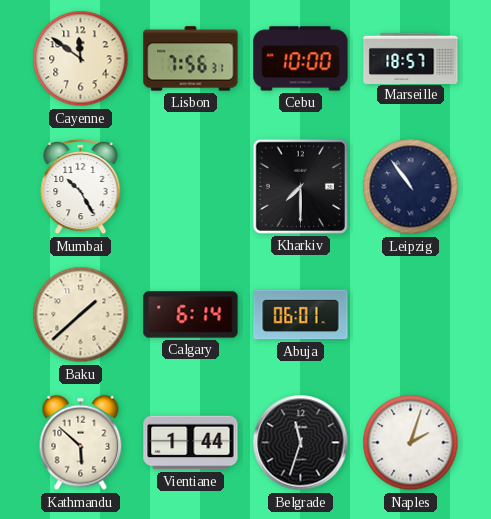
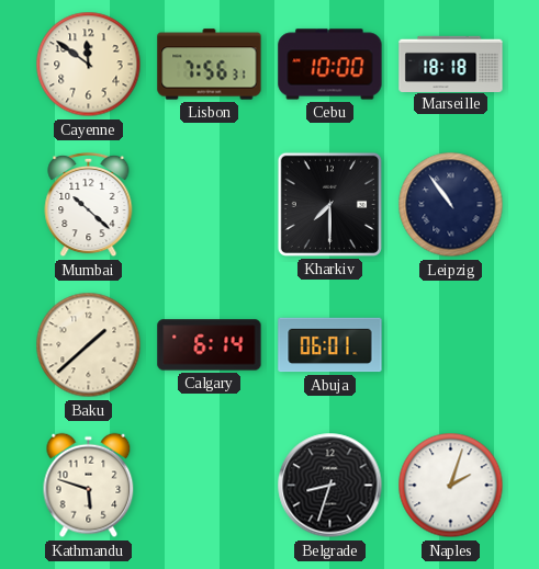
Marseille: 18:57 -> 18:18
Mumbai: 10:25 -> 10:22
Kathmandu: 5:52 -> 5:48
Vientiane: 1:44 -> none
Belgrade: 11:33 -> 8:33
